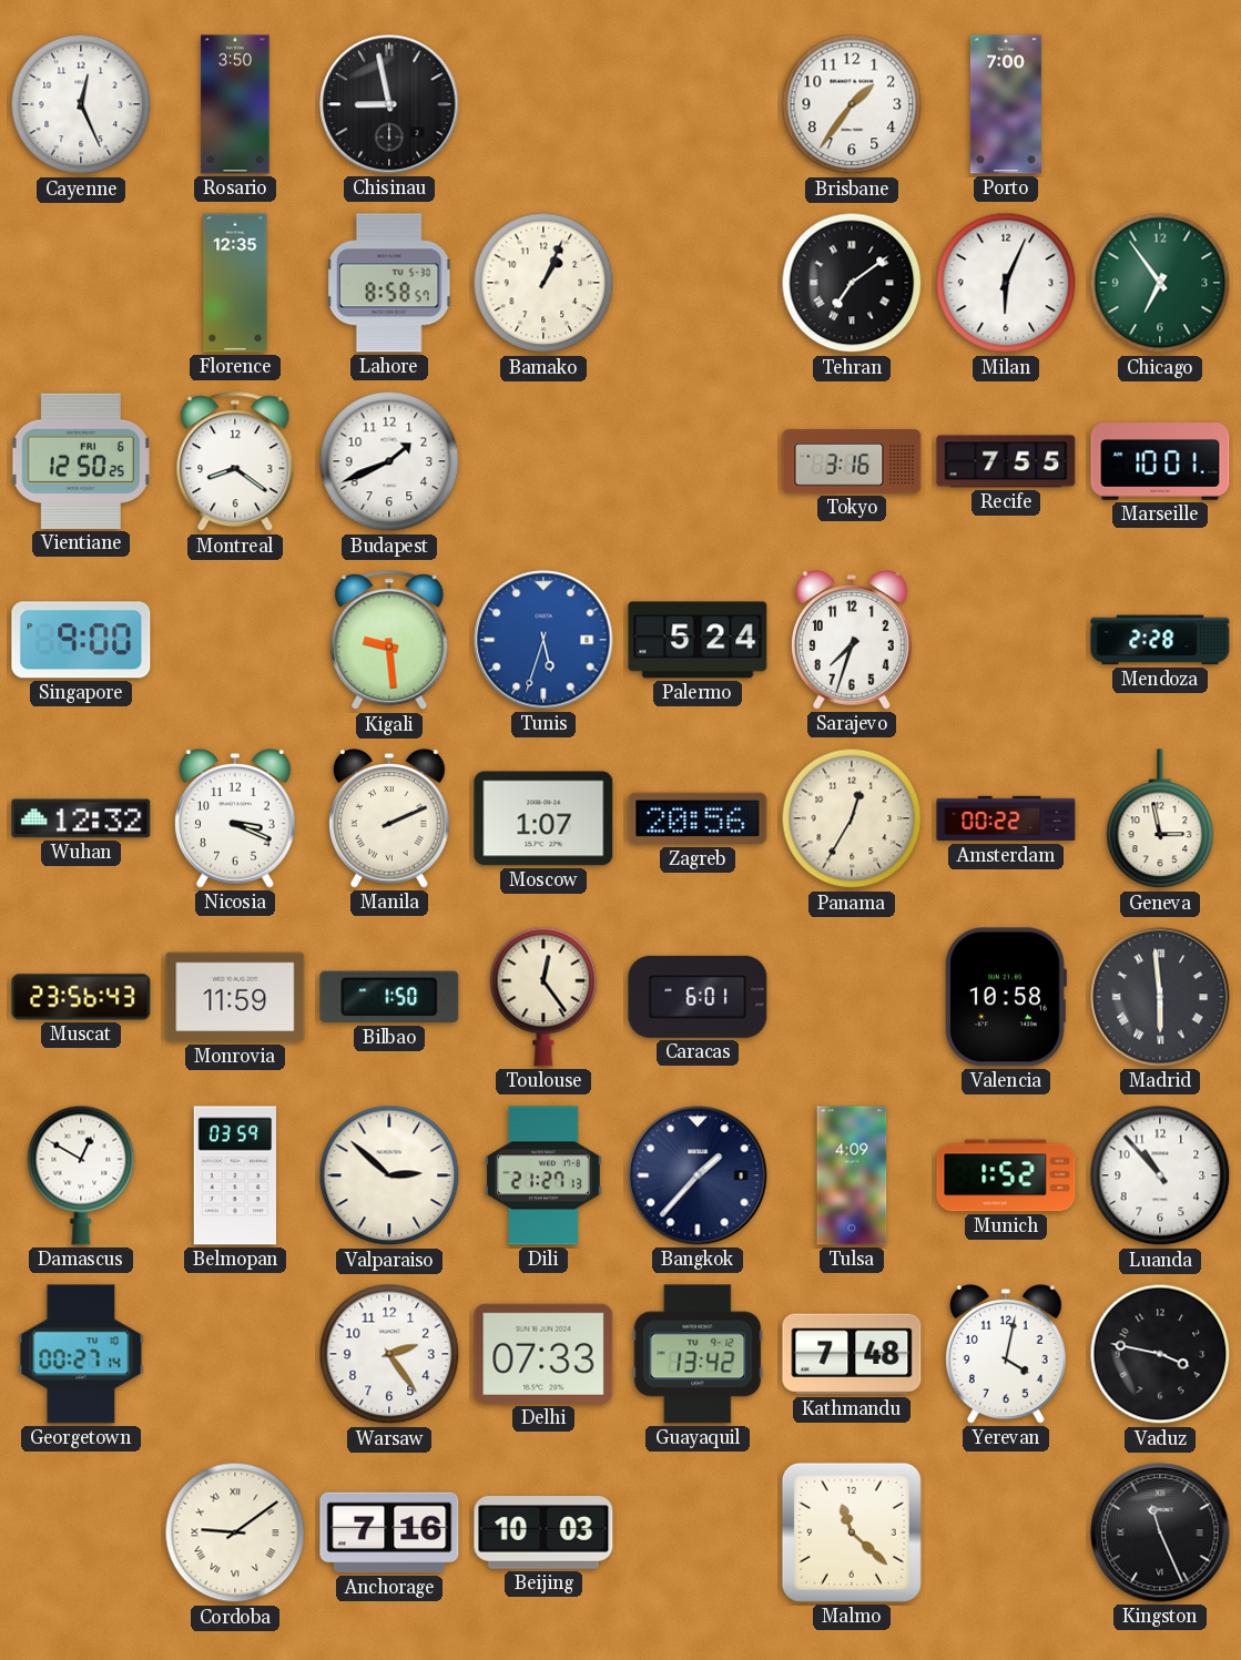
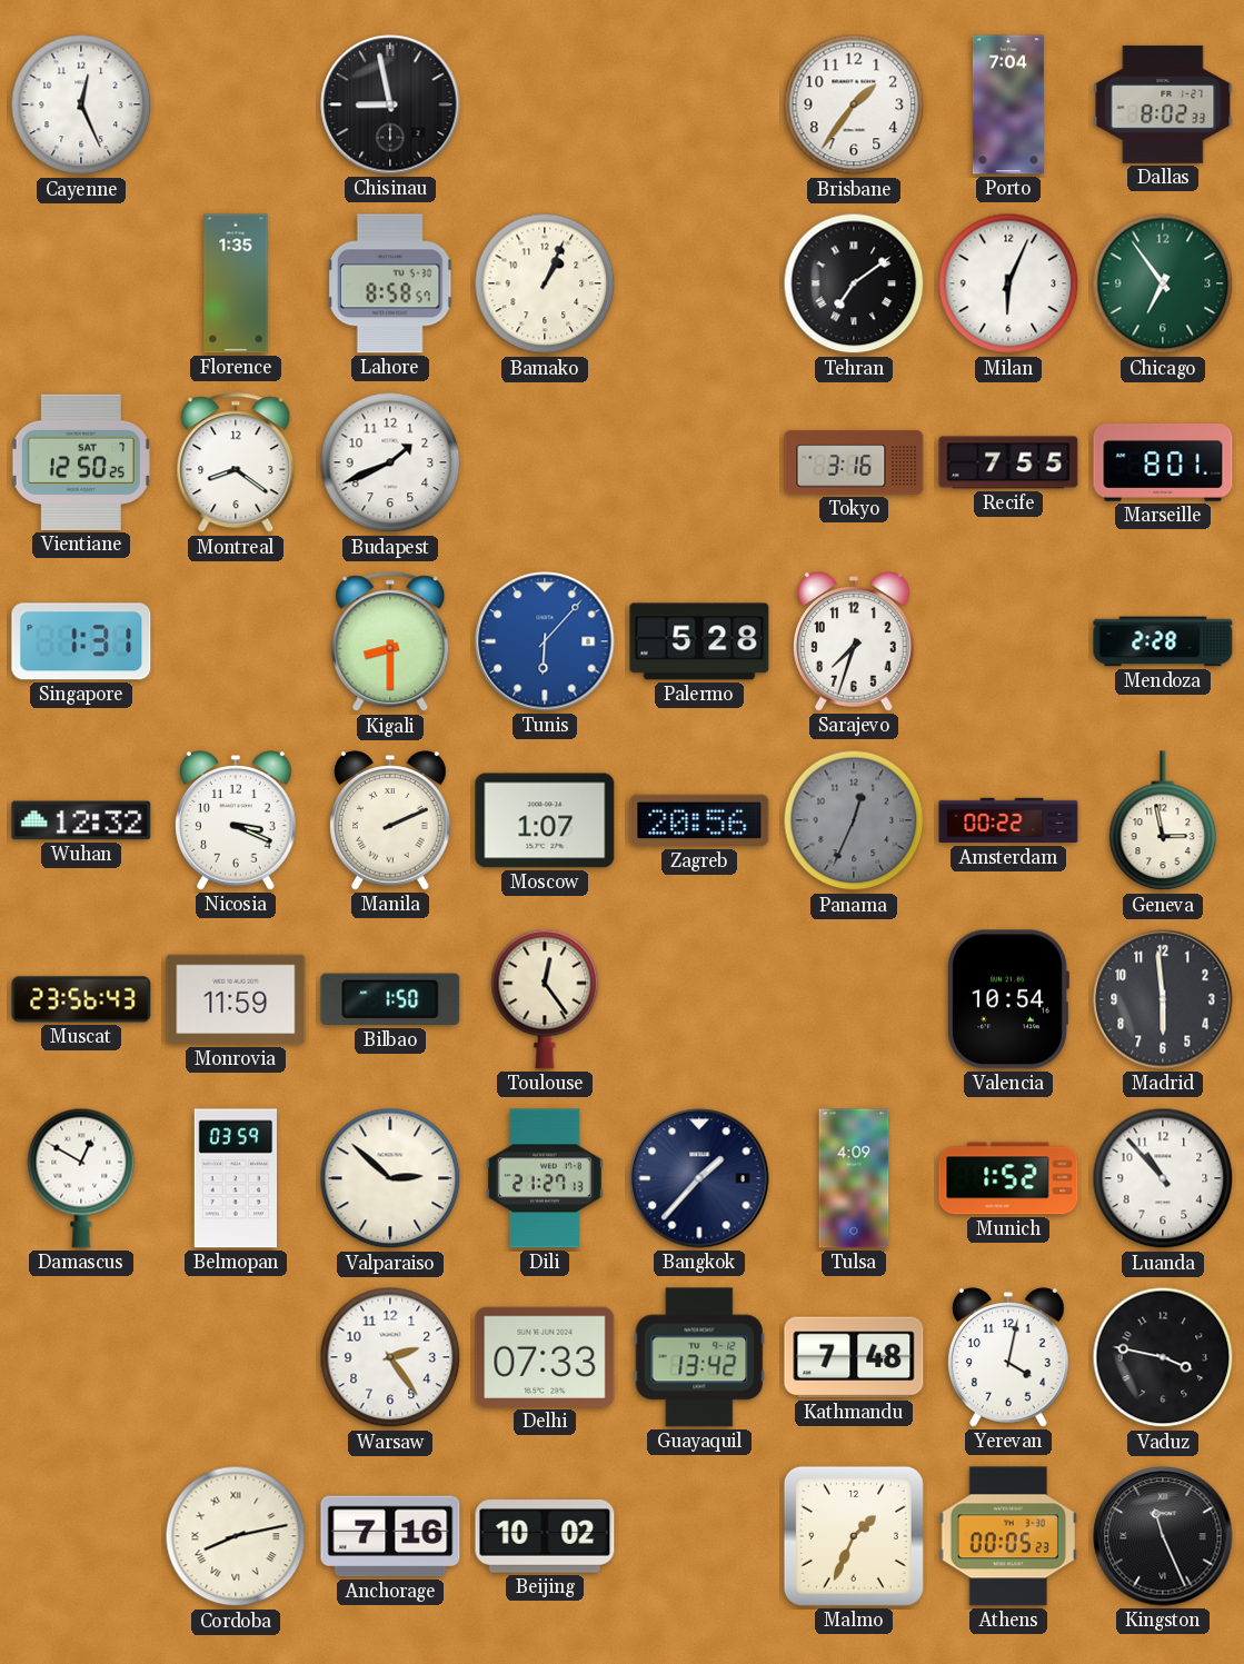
Rosario: 3:50 -> none
Porto: 7:00 -> 7:04
Dallas: none -> 8:02
Florence: 12:35 -> 1:35
Vientiane date: FRI 6 -> SAT 7
Marseille: 10:01 -> 8:01
Singapore: 9:00 -> 1:31
Kigali: 9:29 -> 8:30
Tunis: 5:33 -> 6:07
Palermo: 5:24 -> 5:28
Panama: 12:35 -> 12:34
Panama dial: cream -> grey
Caracas: 6:01 -> none
Valencia: 10:58 -> 10:54
Madrid numerals: Roman -> Arabic
Georgetown: 00:27 -> none
Cordoba: 9:09 -> 8:13
Beijing: 10:03 -> 10:02
Malmo: 11:22 -> 1:34
Athens: none -> 00:05
